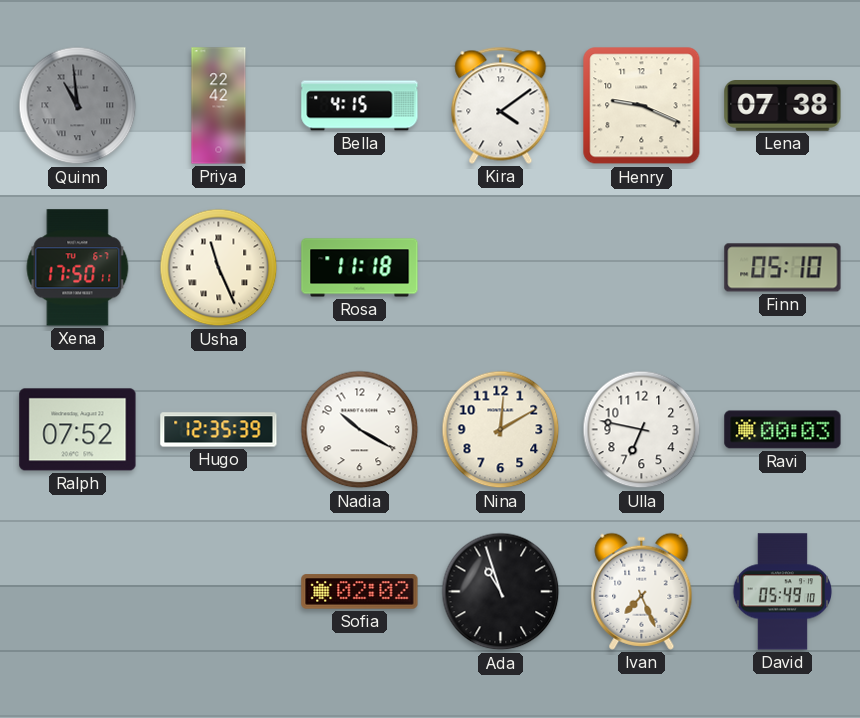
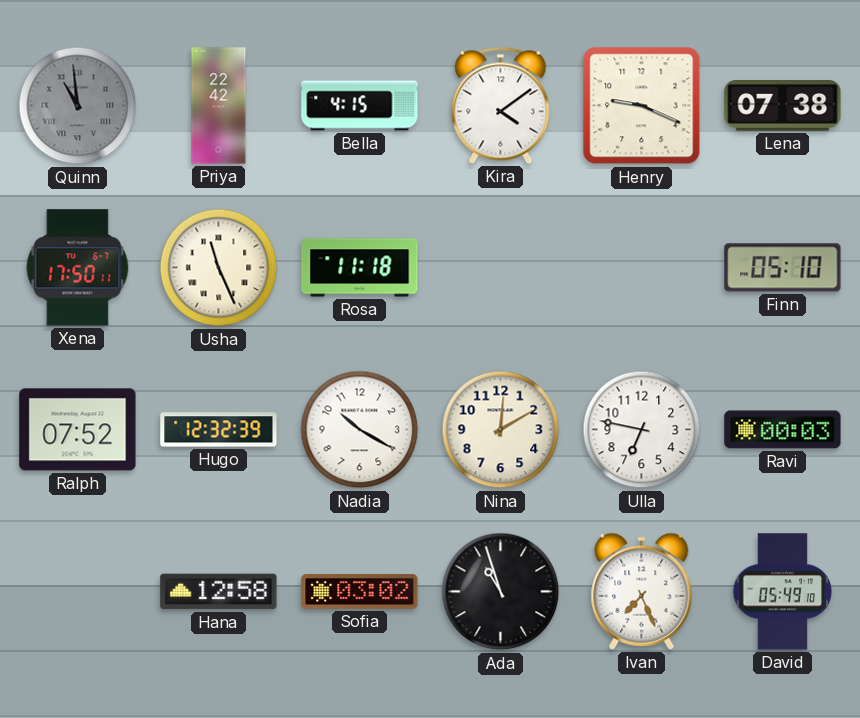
Hugo: 12:35 -> 12:32
Hana: none -> 12:58
Sofia: 02:02 -> 03:02
